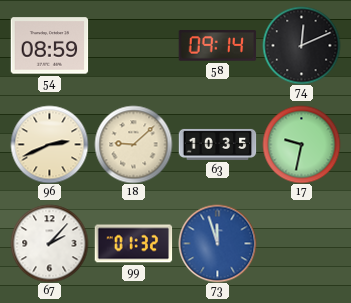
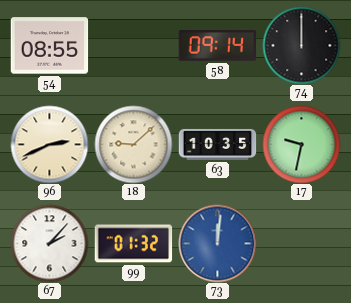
54: 08:59 -> 08:55
74: 12:11 -> 12:00
73: 11:57 -> 12:01
